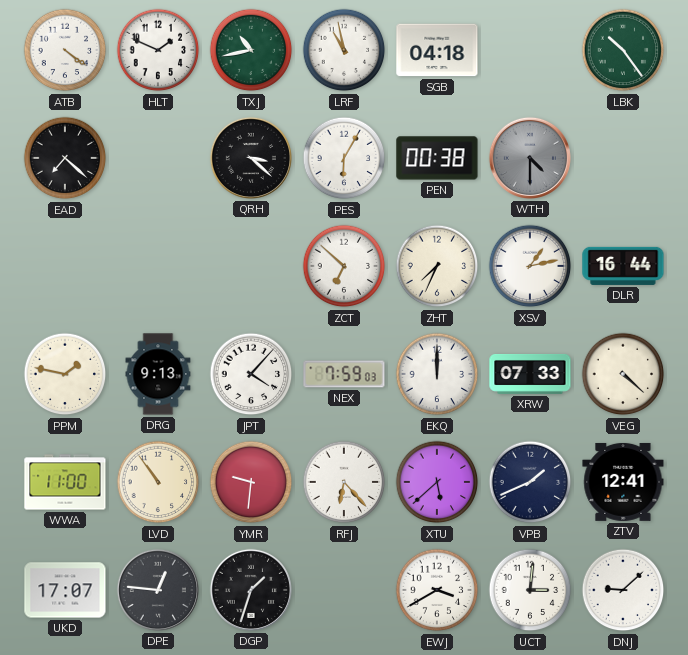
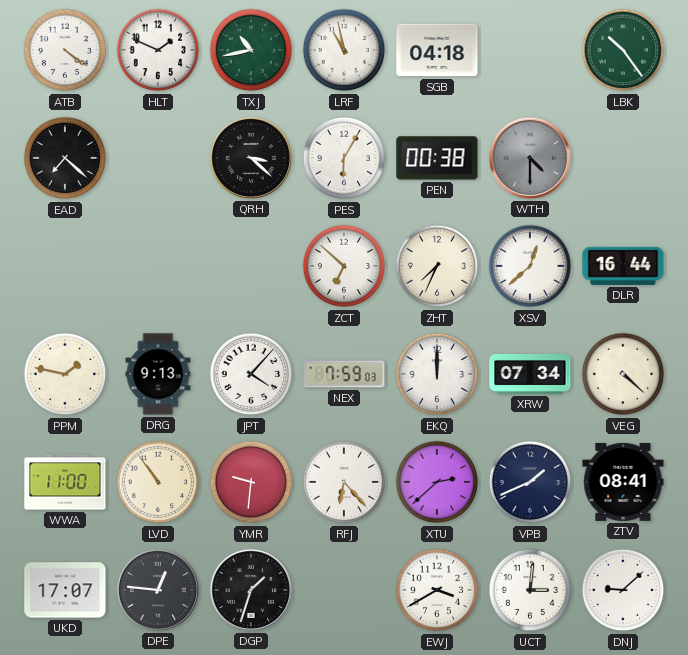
XSV: 1:13 -> 12:38
XRW: 07:33 -> 07:34
XTU: 5:38 -> 2:38
ZTV: 12:41 -> 08:41
